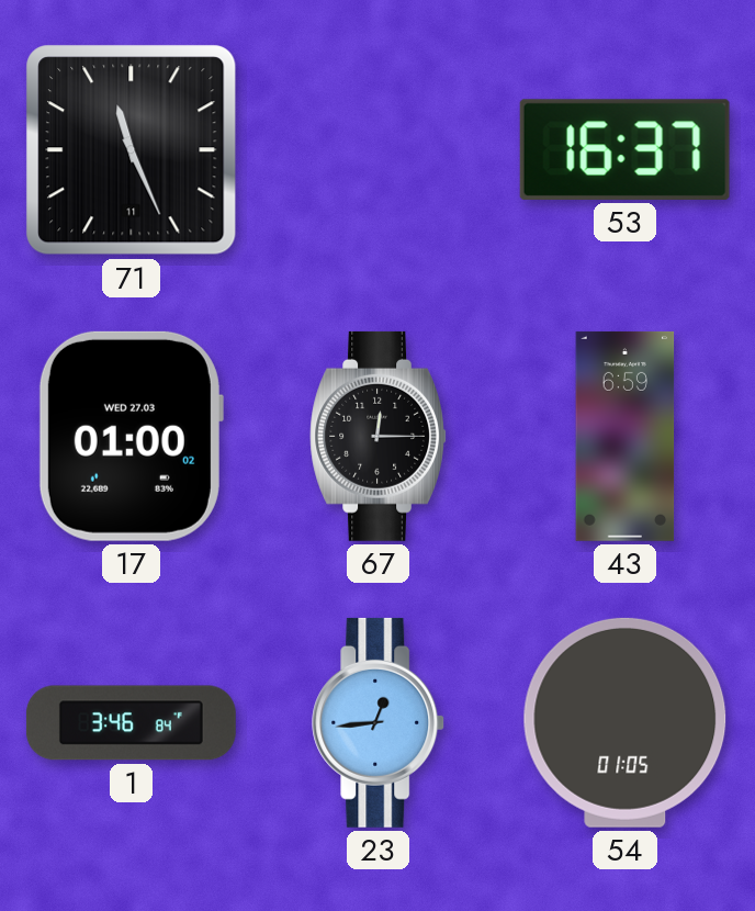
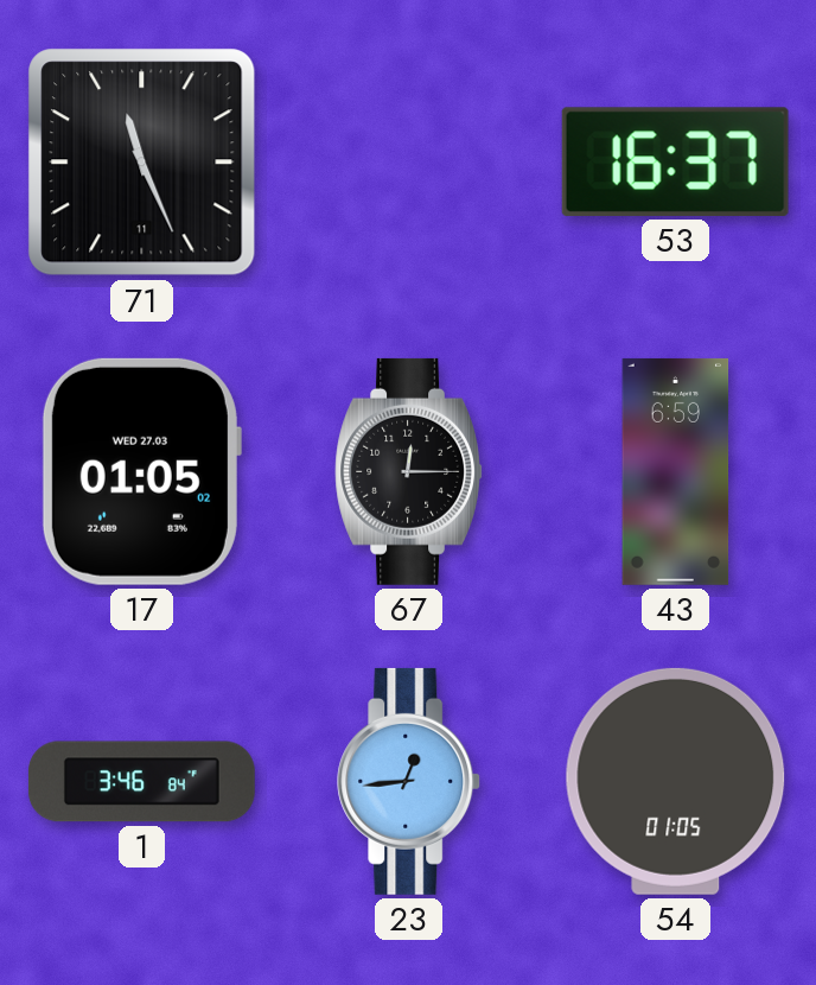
17: 01:00 -> 01:05
